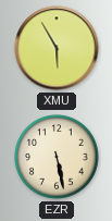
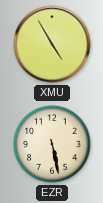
XMU: 5:55 -> 4:55
